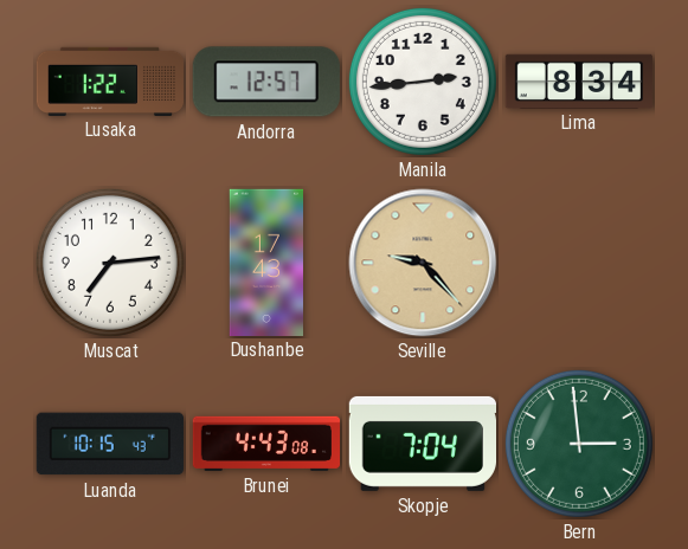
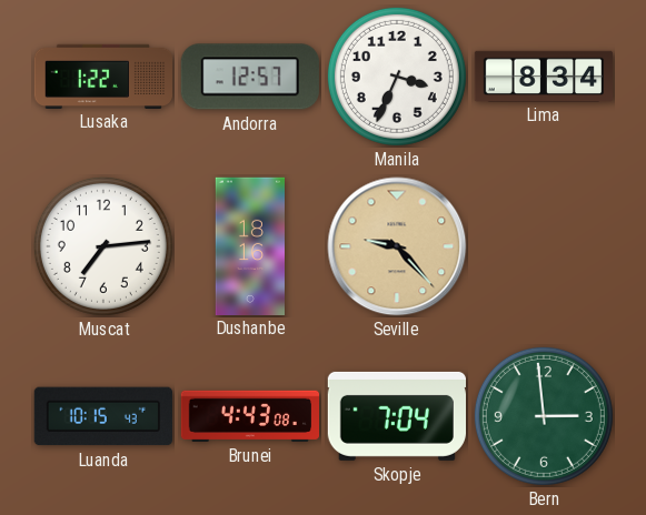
Manila: 2:44 -> 3:34
Dushanbe: 17:43 -> 18:16
